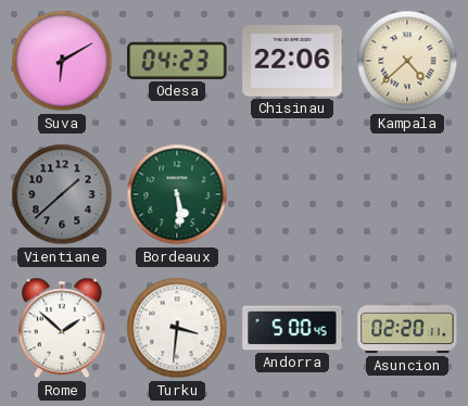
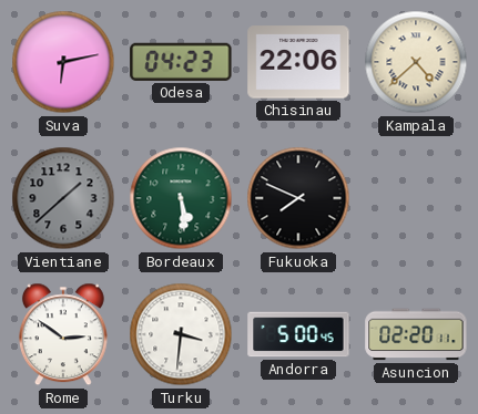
Suva: 6:10 -> 6:13
Fukuoka: none -> 7:49
Rome: 1:52 -> 2:51
